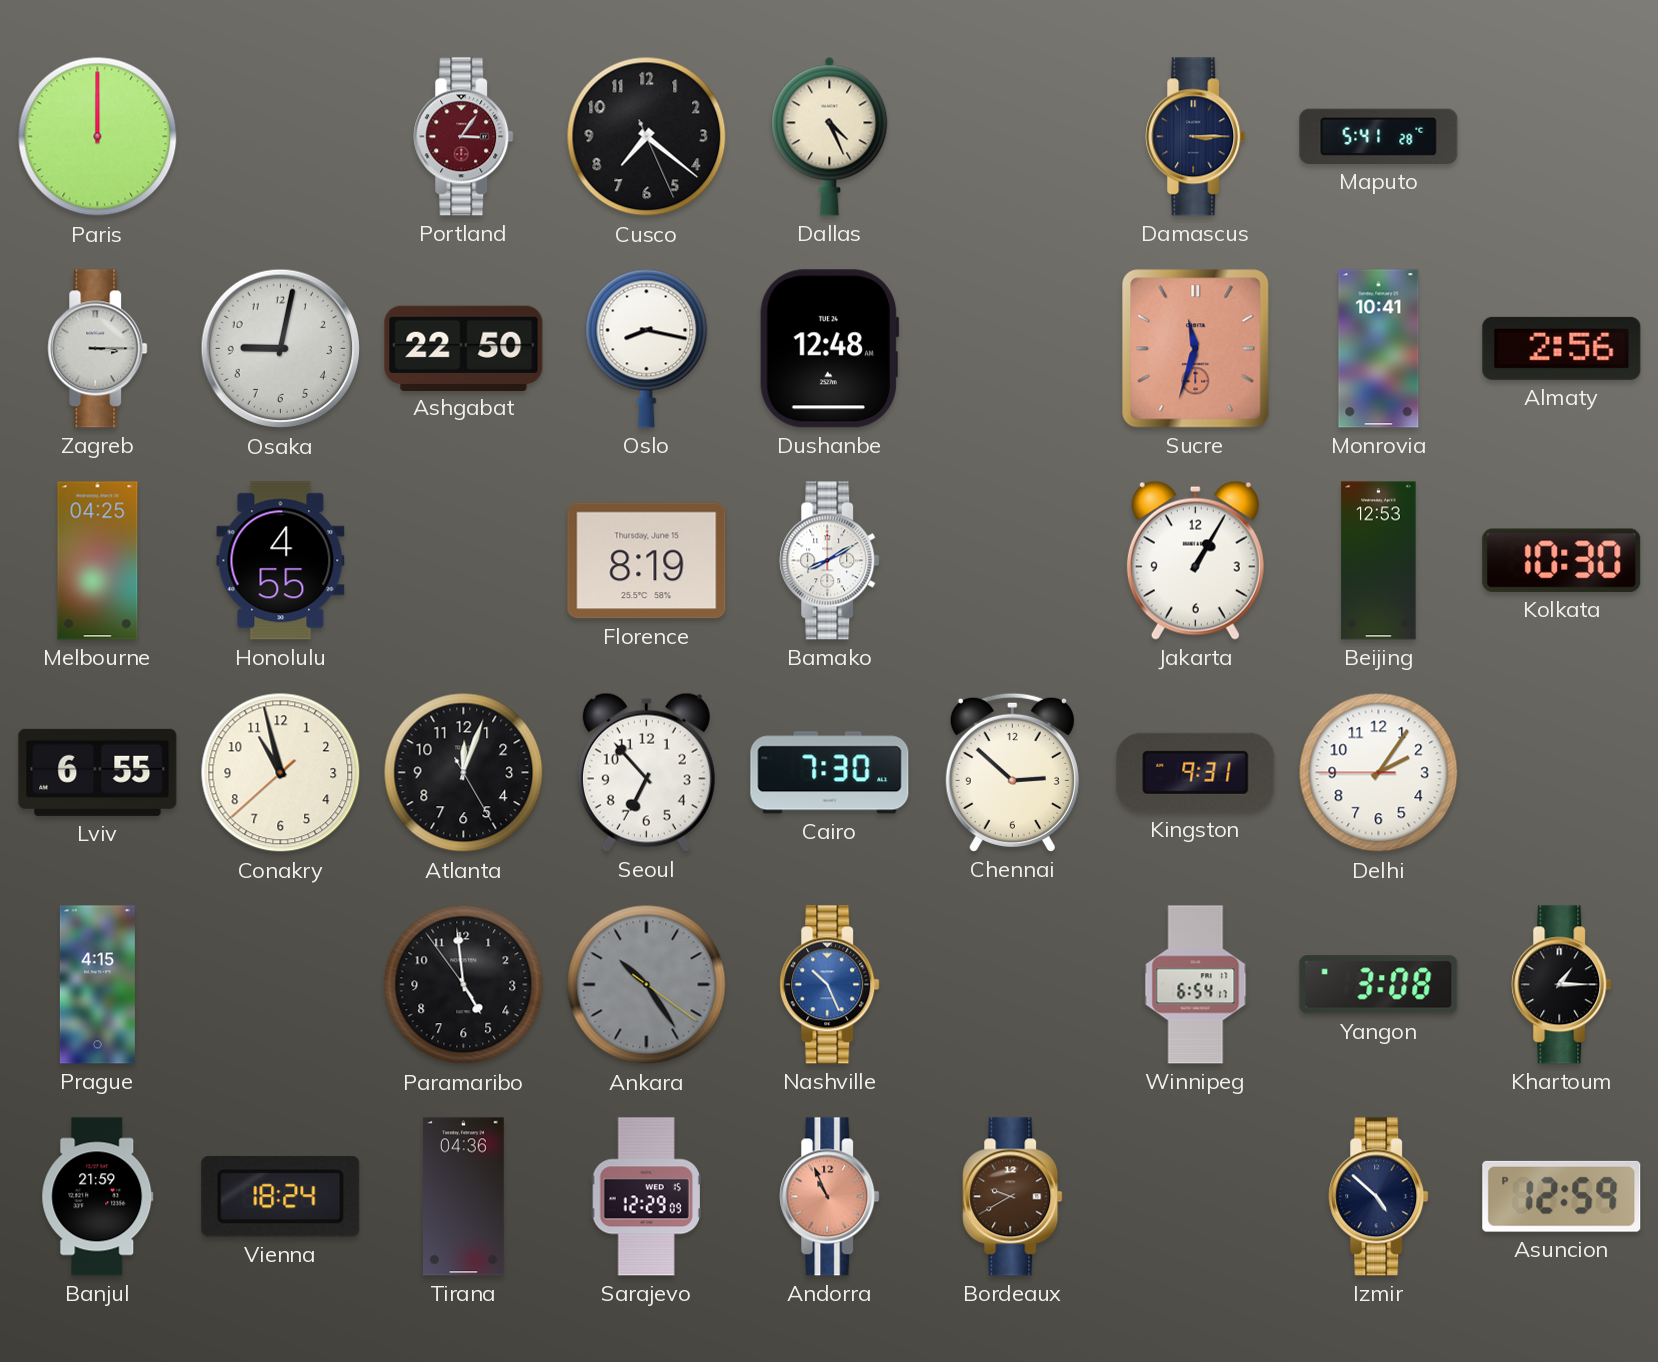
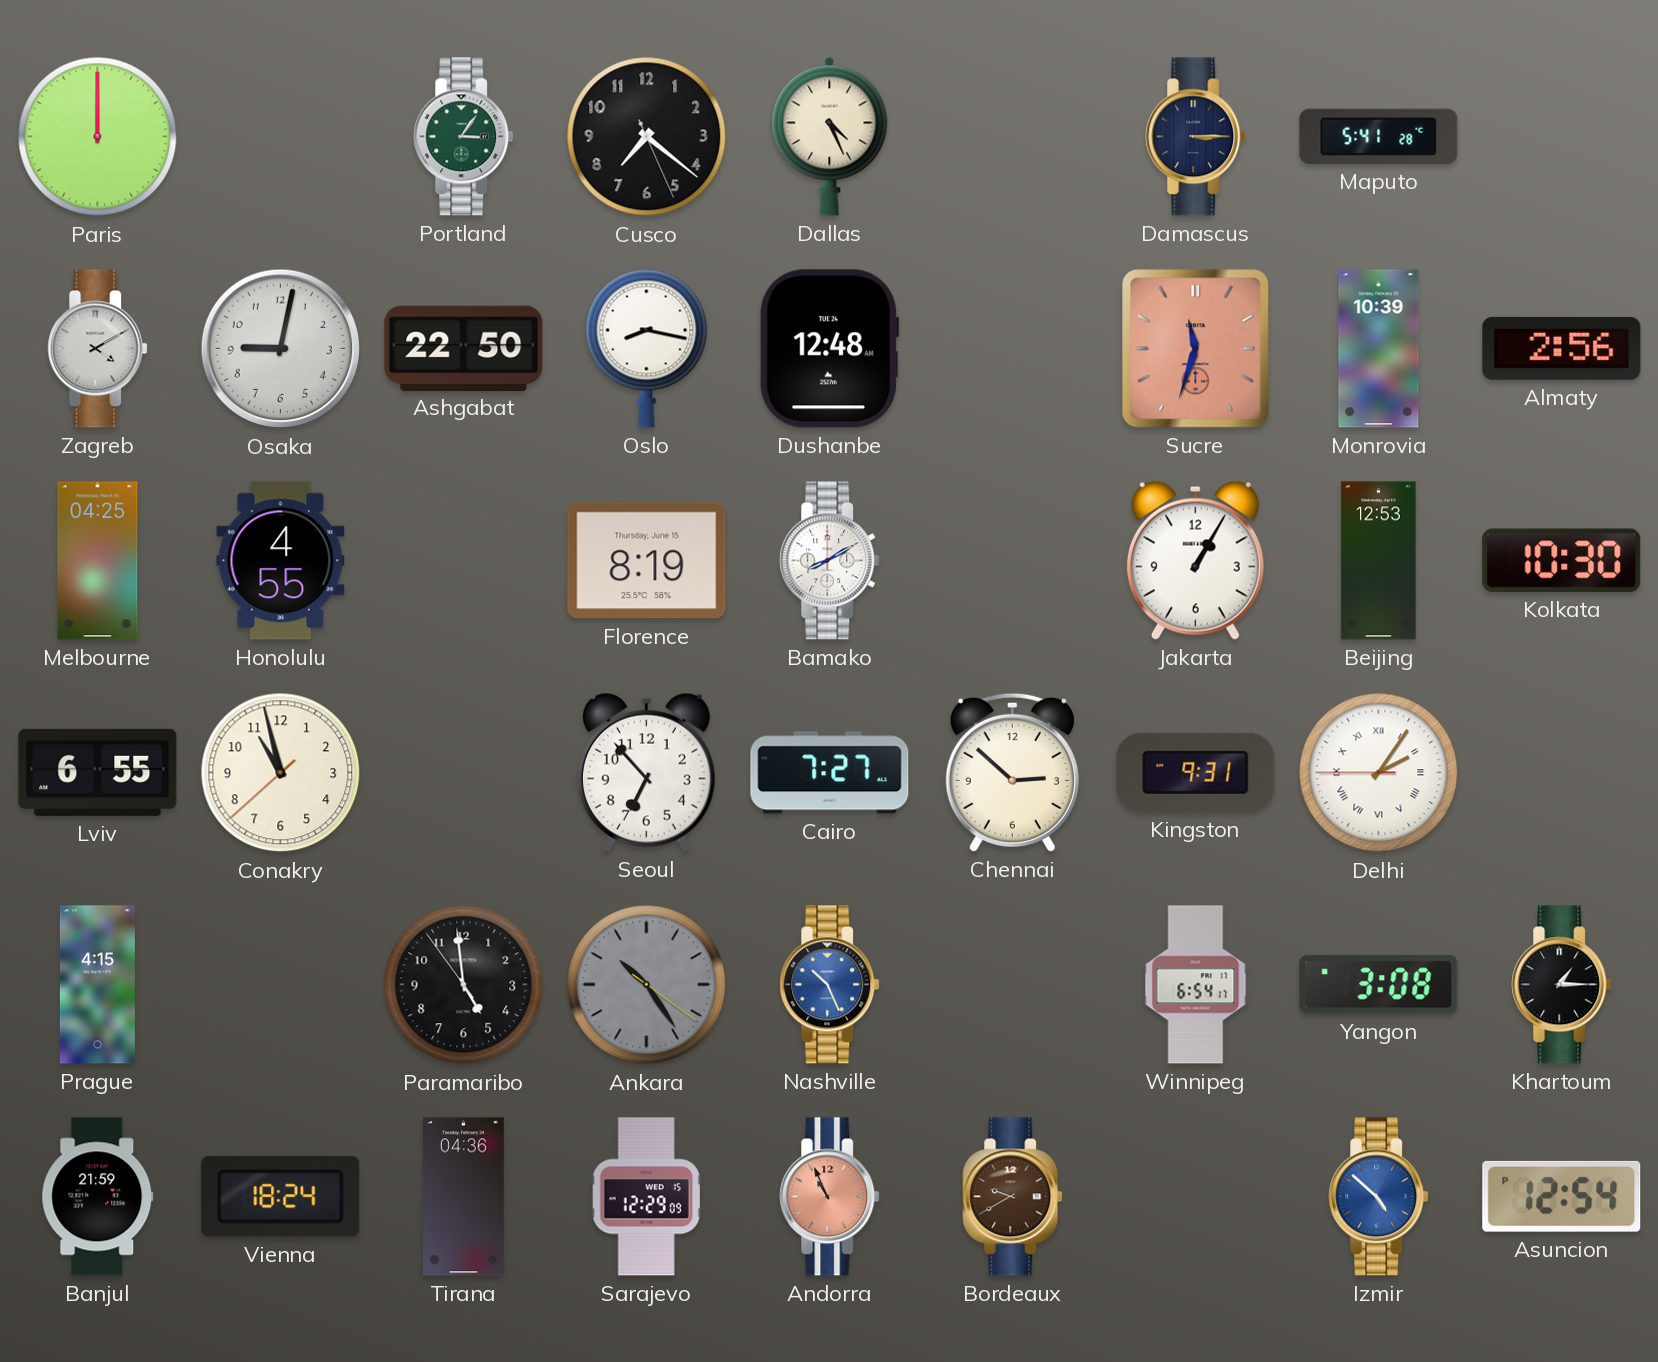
Portland dial: burgundy -> green
Zagreb: 3:15 -> 4:10
Monrovia: 10:41 -> 10:39
Atlanta: 12:03 -> none
Cairo: 7:30 -> 7:27
Delhi numerals: Arabic -> Roman
Izmir dial: navy -> blue
Asuncion: 12:59 -> 12:54
